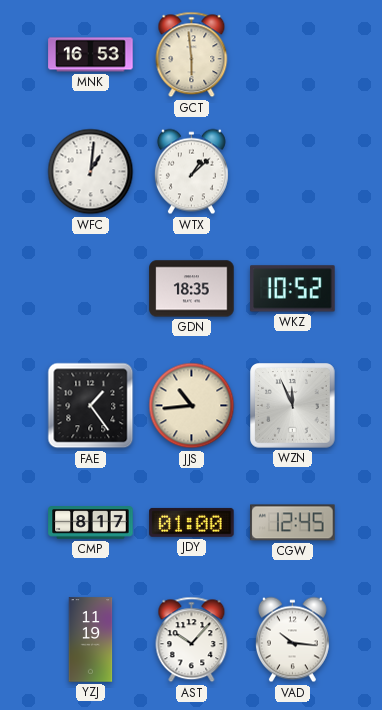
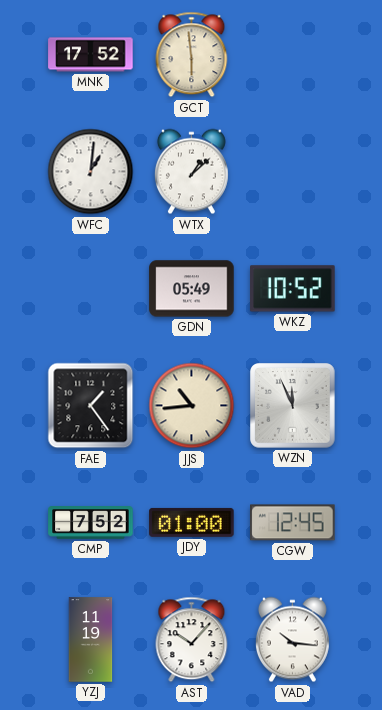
MNK: 16:53 -> 17:52
GDN: 18:35 -> 05:49
CMP: 8:17 -> 7:52
